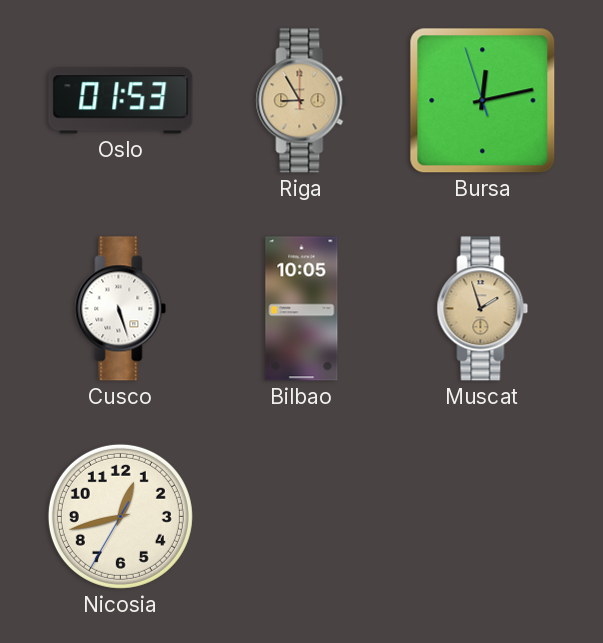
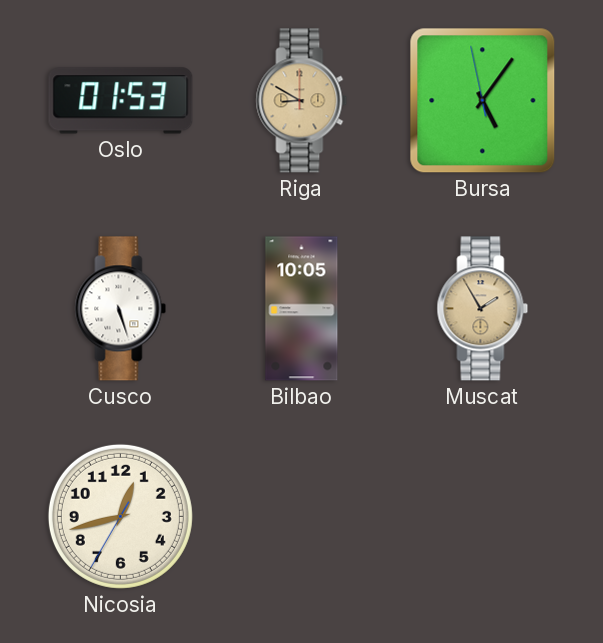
Riga: 8:55 -> 8:50
Bursa: 12:12 -> 5:05
Muscat: 1:57 -> 1:55
